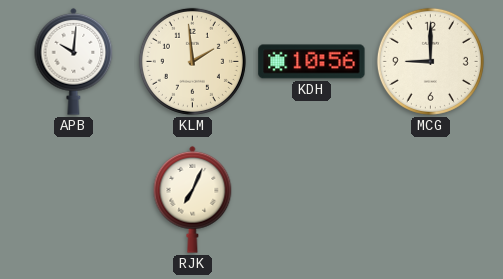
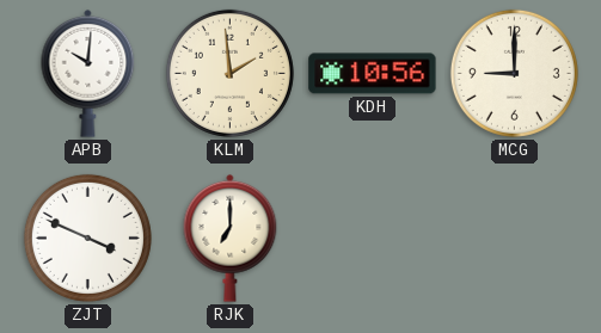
ZJT: none -> 3:49
RJK: 7:04 -> 7:00
